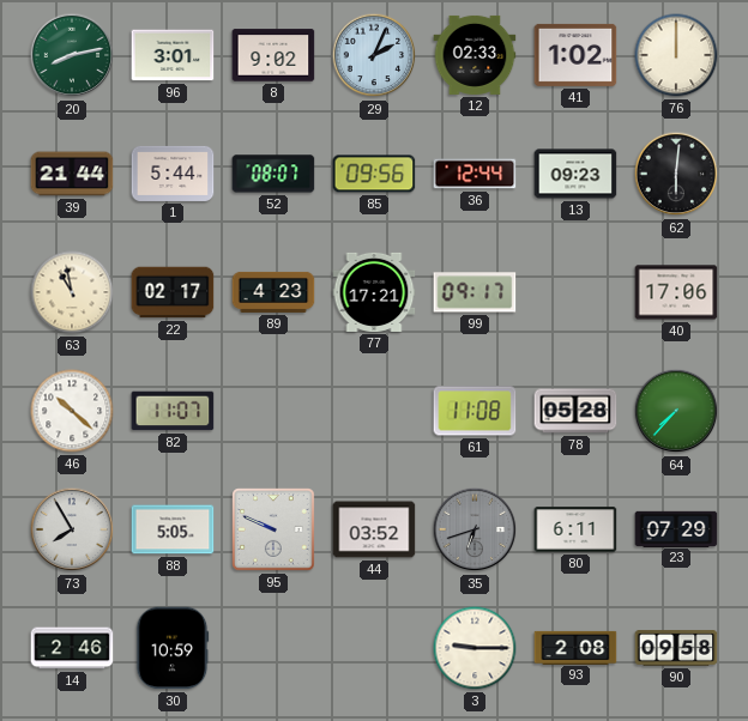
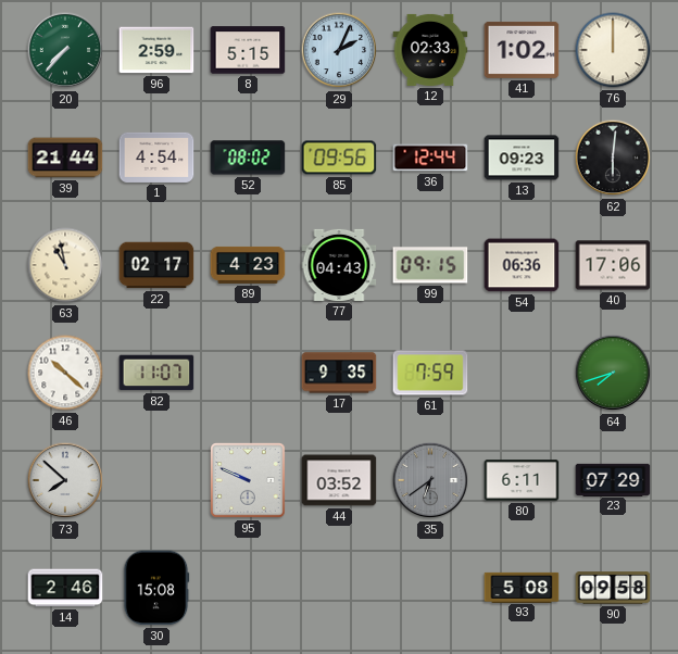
20: 8:13 -> 7:37
96: 3:01 -> 2:59
8: 9:02 -> 5:15
1: 5:44 -> 4:54
52: 08:07 -> 08:02
77: 17:21 -> 04:43
99: 09:17 -> 09:15
54: none -> 06:36
17: none -> 9:35
61: 11:08 -> 7:59
78: 05:28 -> none
64: 7:37 -> 7:42
73: 7:55 -> 7:52
88: 5:05 -> none
35: 6:42 -> 6:39
30: 10:59 -> 15:08
3: 9:15 -> none
93: 2:08 -> 5:08
